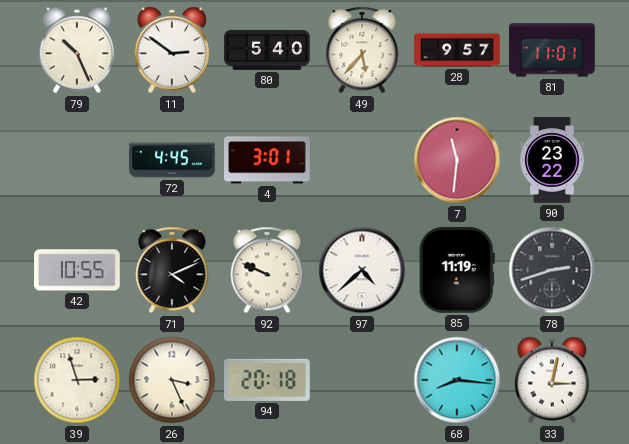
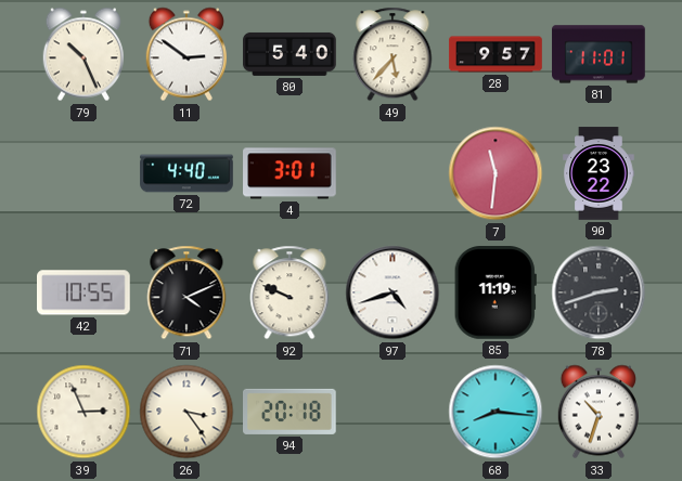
72: 4:45 -> 4:40
97: 4:38 -> 4:42
39: 2:57 -> 2:56
26: 3:26 -> 3:24
33: 3:02 -> 10:33
